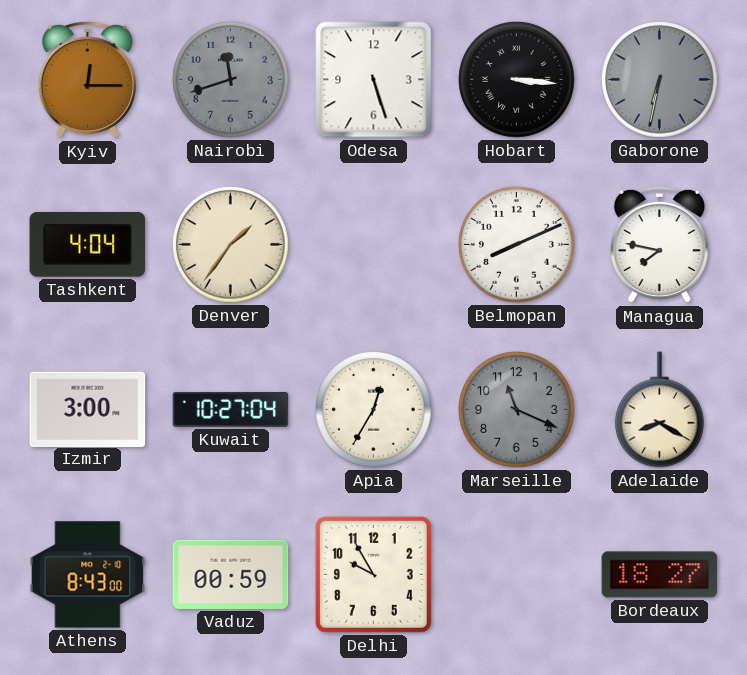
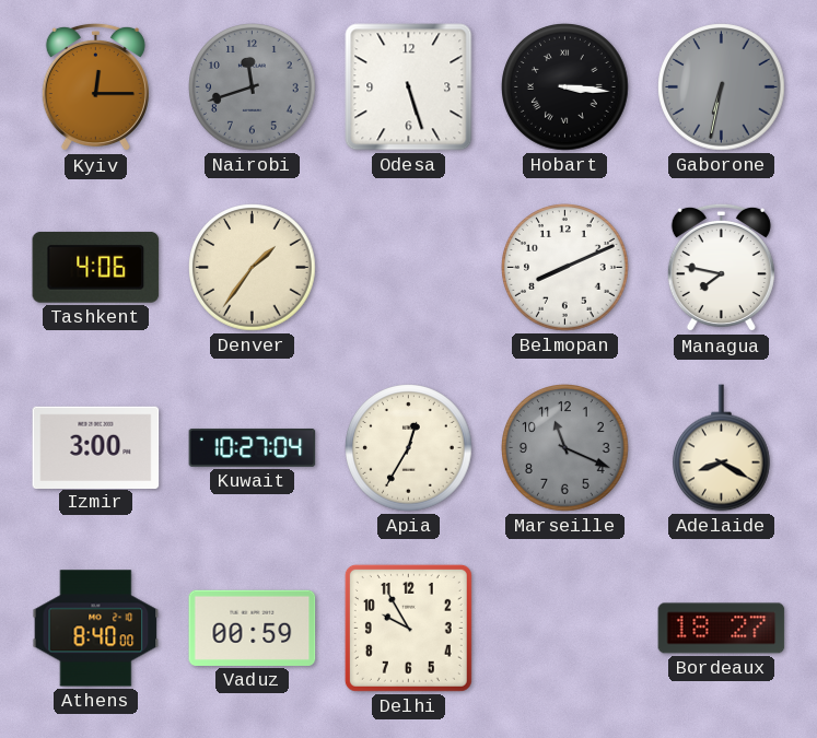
Tashkent: 4:04 -> 4:06
Athens: 8:43 -> 8:40
